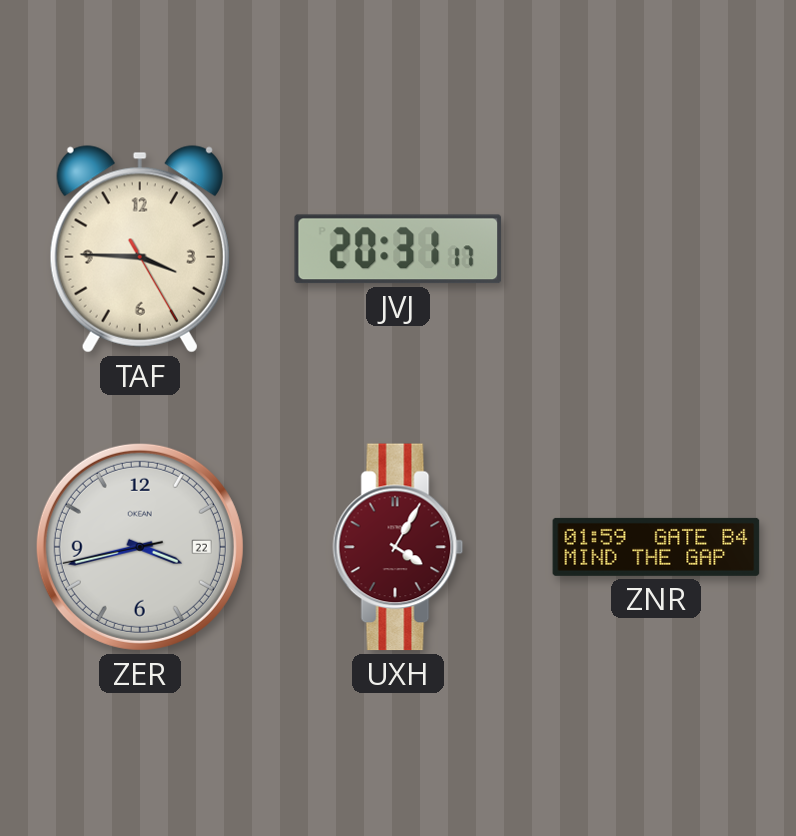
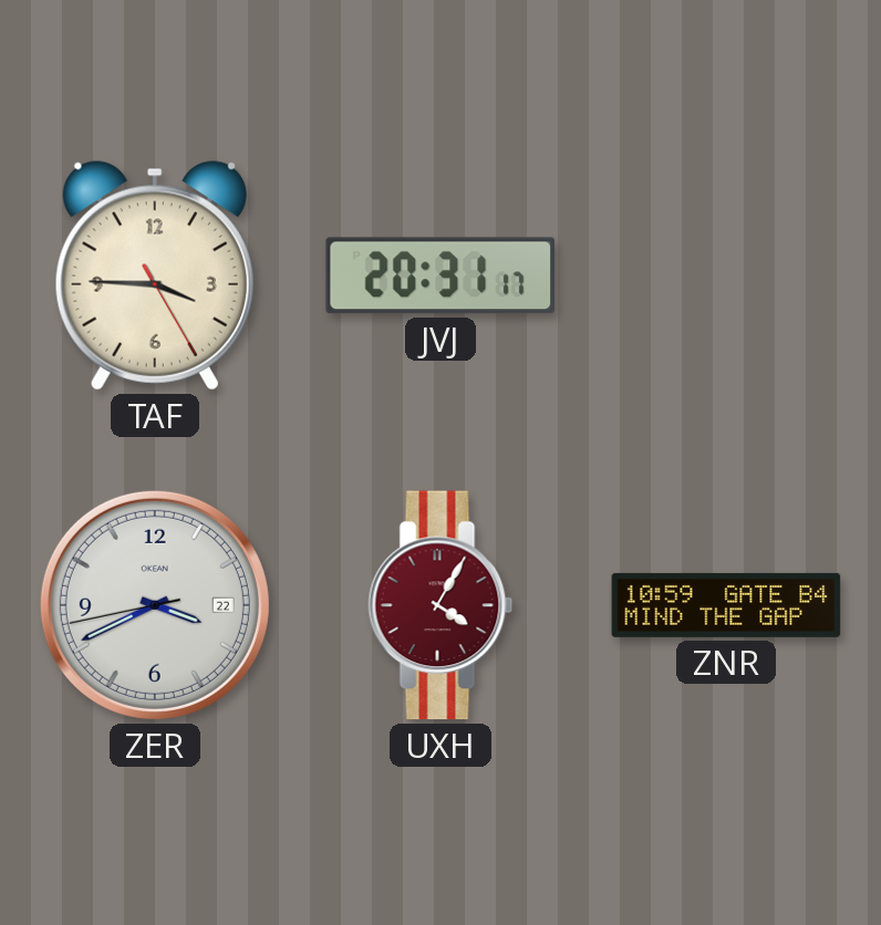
ZER: 3:42 -> 3:40
ZNR: 01:59 -> 10:59
